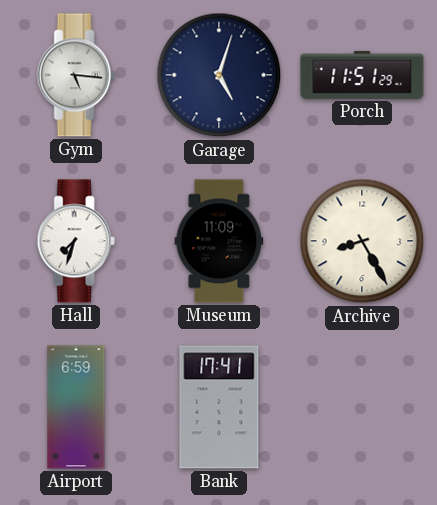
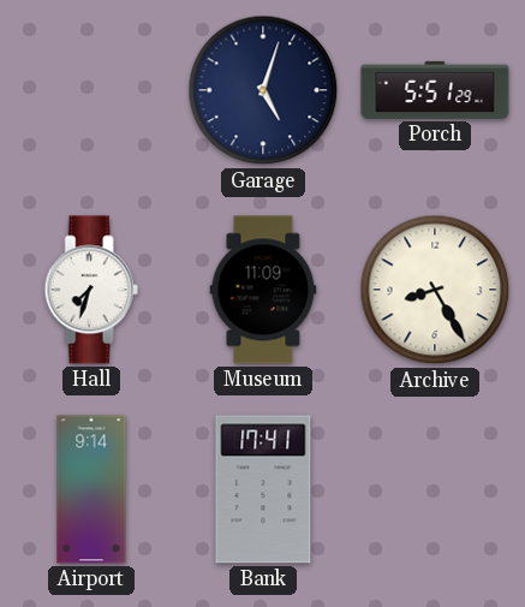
Gym: 5:16 -> none
Porch: 11:51 -> 5:51
Airport: 6:59 -> 9:14
